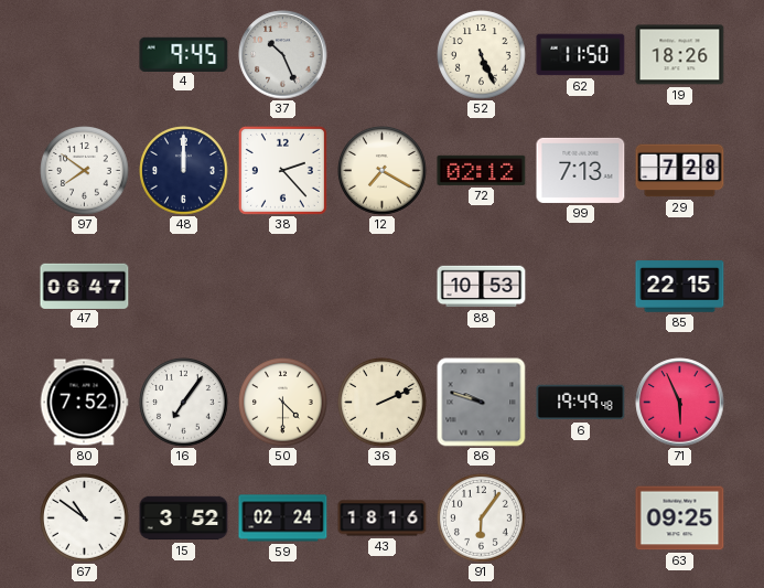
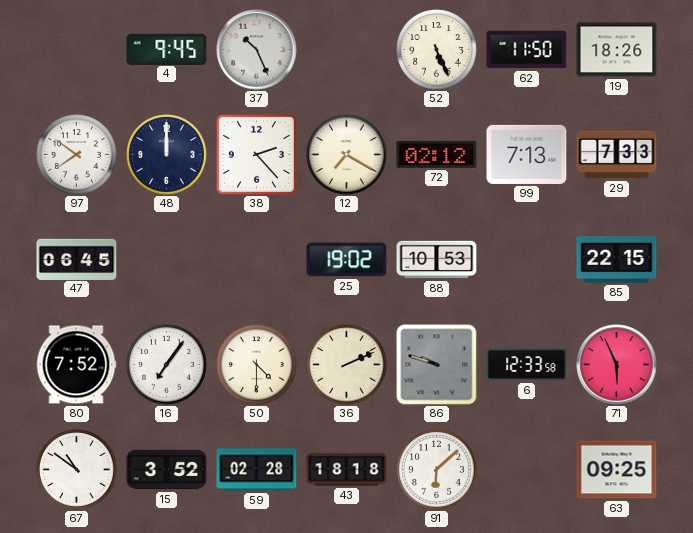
29: 7:28 -> 7:33
47: 06:47 -> 06:45
25: none -> 19:02
6: 19:49 -> 12:33
59: 02:24 -> 02:28
43: 18:16 -> 18:18
91: 6:06 -> 6:08
